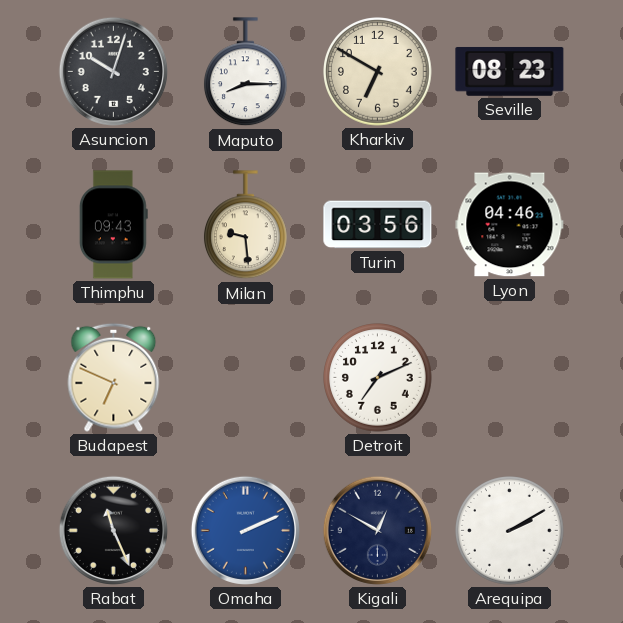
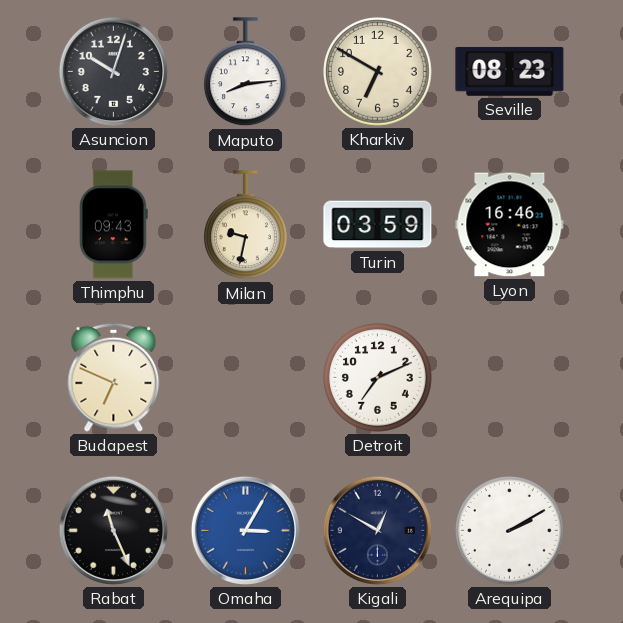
Maputo: 8:15 -> 8:14
Milan: 9:29 -> 9:32
Turin: 03:56 -> 03:59
Lyon: 04:46 -> 16:46
Omaha: 2:11 -> 3:05
